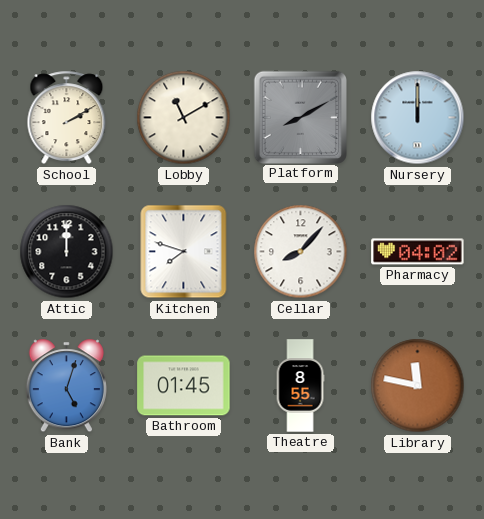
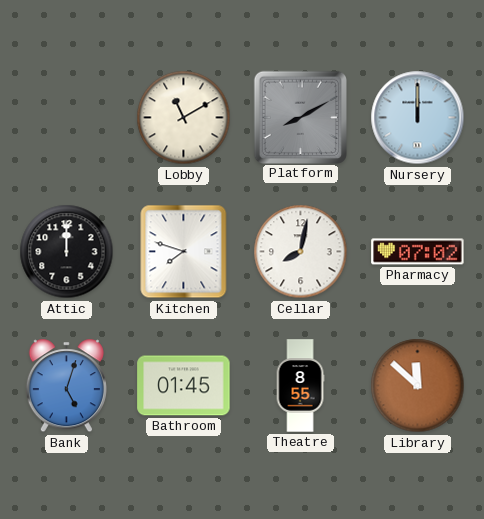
School: 2:10 -> none
Cellar: 8:07 -> 8:02
Pharmacy: 04:02 -> 07:02
Library: 11:47 -> 11:52
